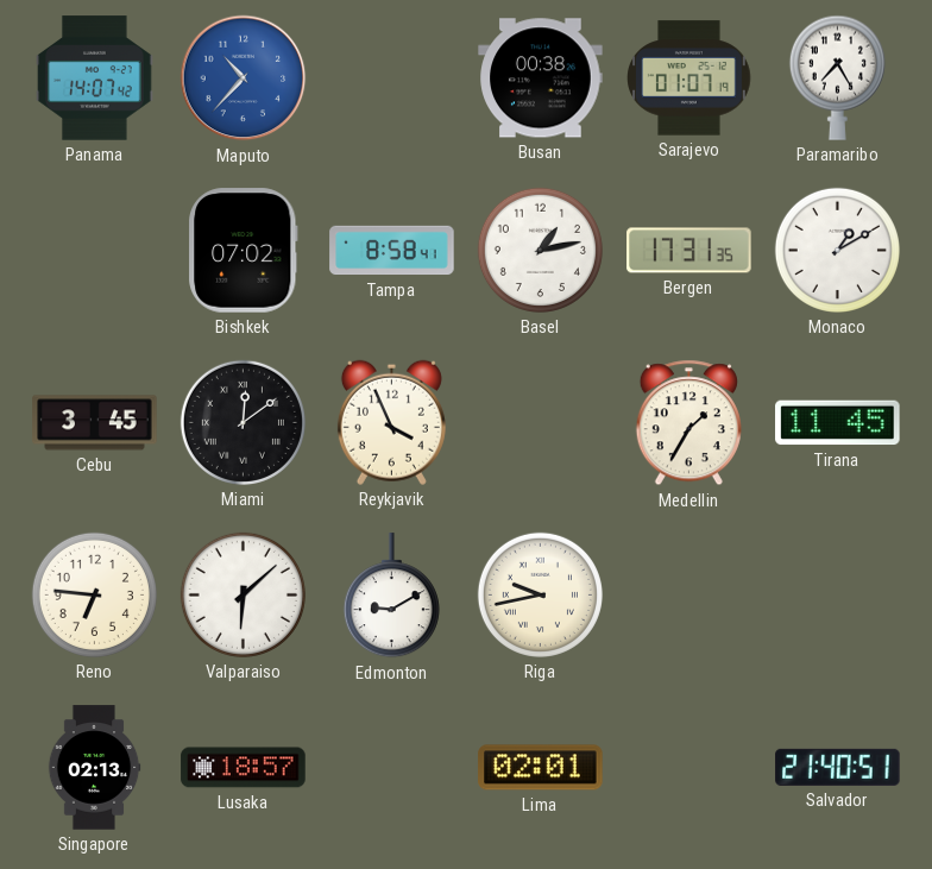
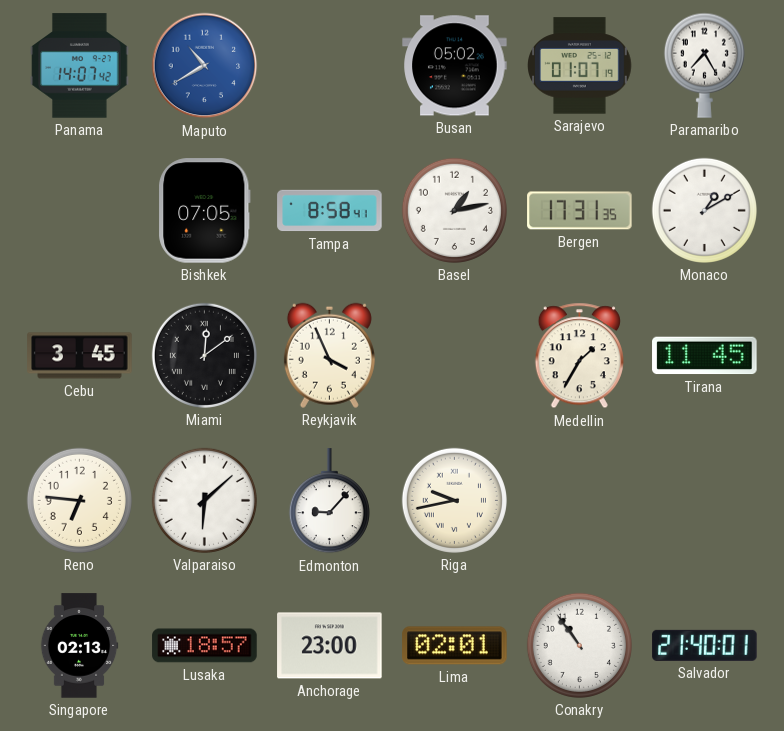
Maputo: 10:37 -> 10:40
Busan: 00:38 -> 05:02
Bishkek: 07:02 -> 07:05
Edmonton: 9:10 -> 9:07
Anchorage: none -> 23:00
Conakry: none -> 10:54
Salvador: 21:40:51 -> 21:40:01
